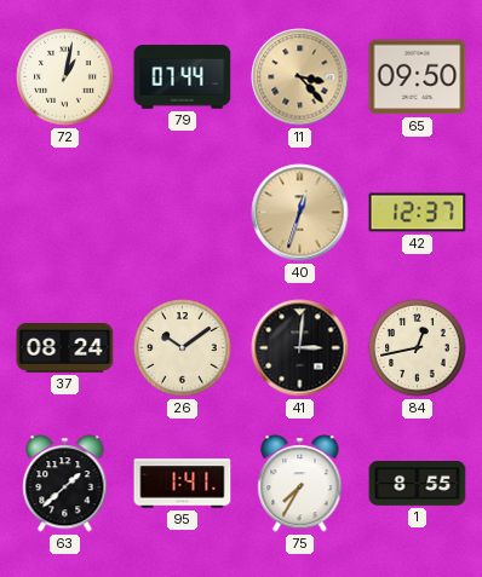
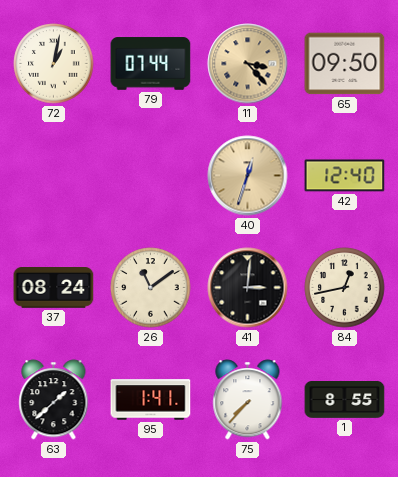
42: 12:37 -> 12:40
26: 10:09 -> 11:09
75: 7:35 -> 7:37
